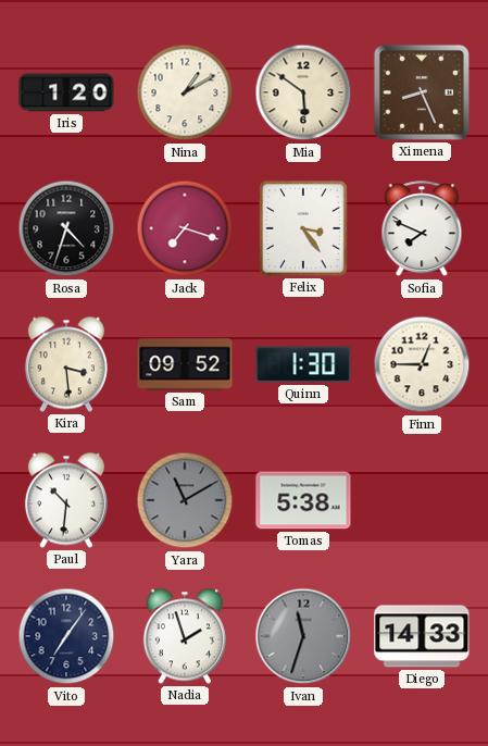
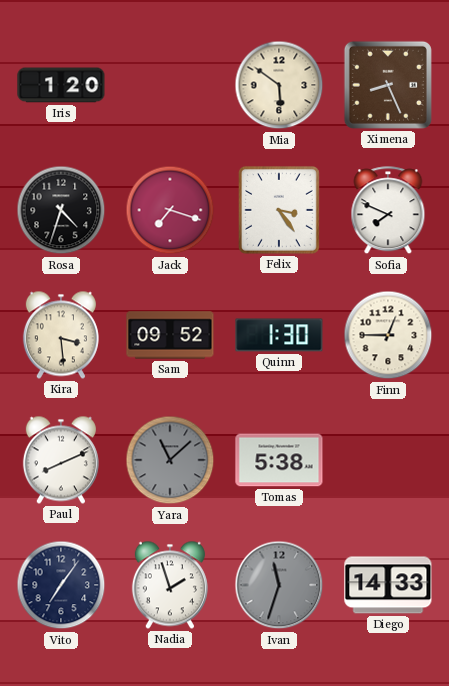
Nina: 1:10 -> none
Paul: 10:31 -> 8:11
Yara: 11:10 -> 11:08
